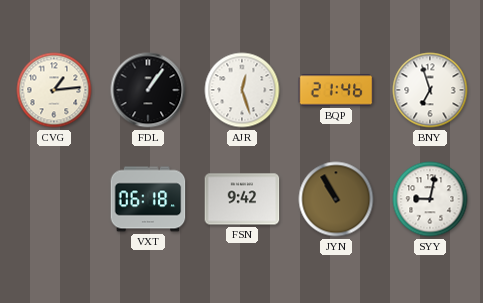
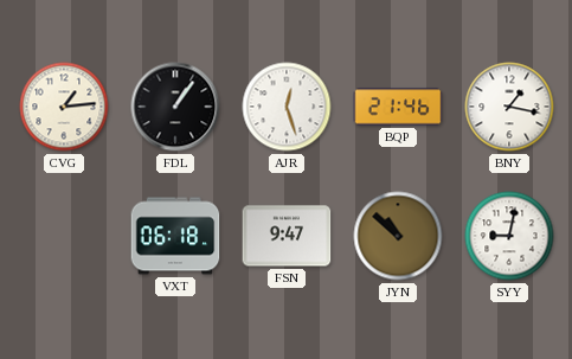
BNY: 6:57 -> 1:17
FSN: 9:42 -> 9:47
JYN: 10:55 -> 10:52
